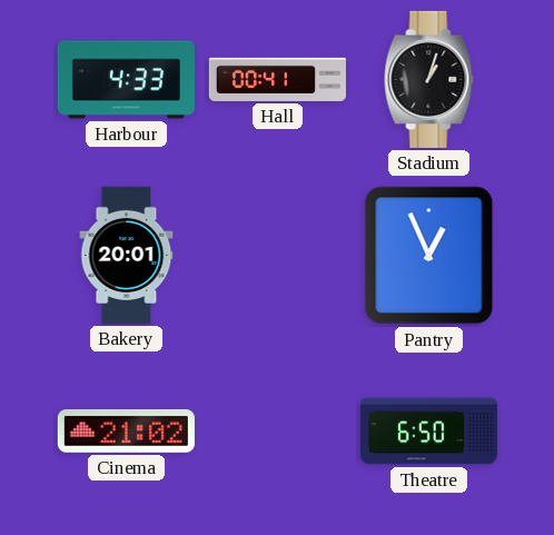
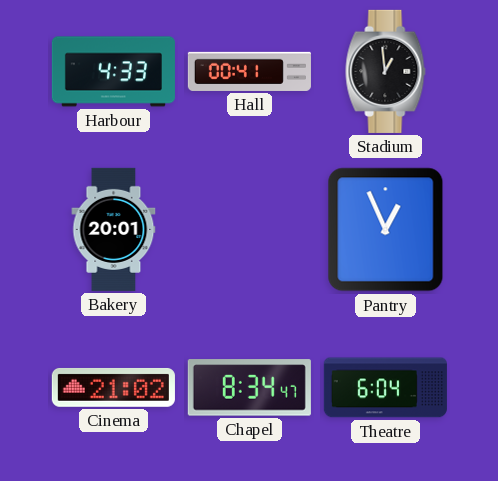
Stadium: 1:03 -> 12:59
Chapel: none -> 8:34
Theatre: 6:50 -> 6:04
